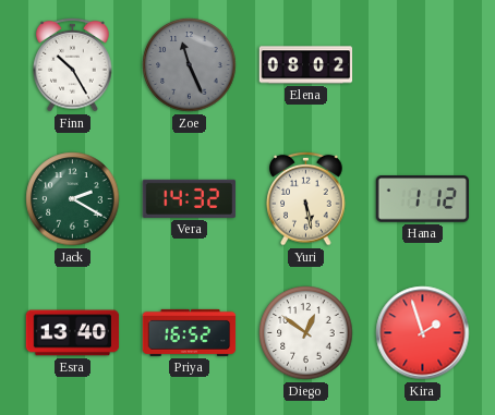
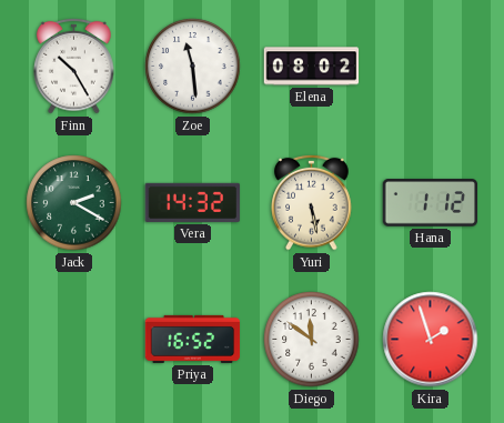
Zoe: 11:26 -> 11:29
Zoe dial: grey -> white
Esra: 13:40 -> none
Diego: 12:51 -> 11:51
